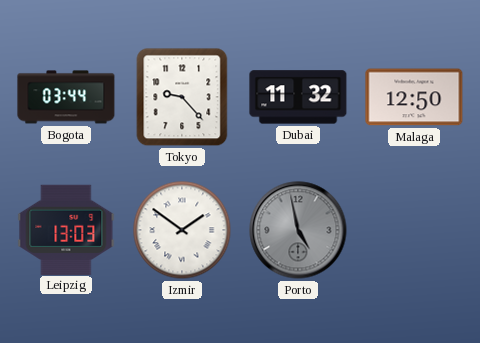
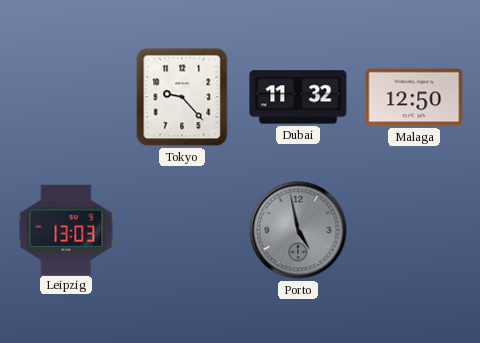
Bogota: 03:44 -> none
Izmir: 1:51 -> none
